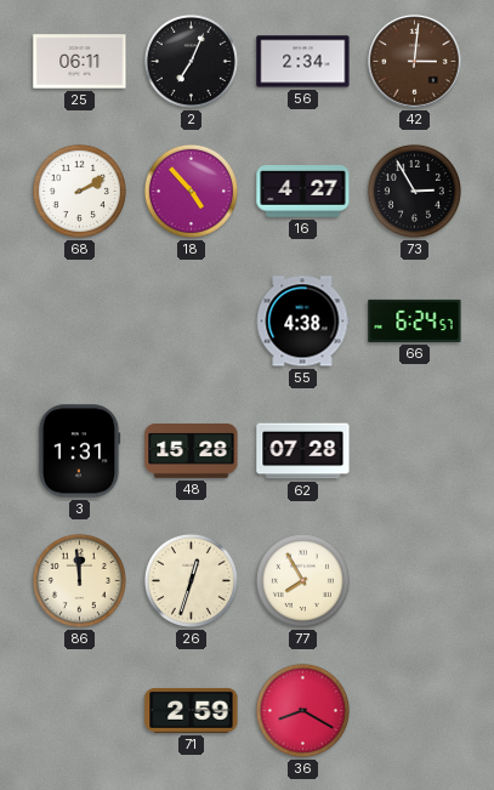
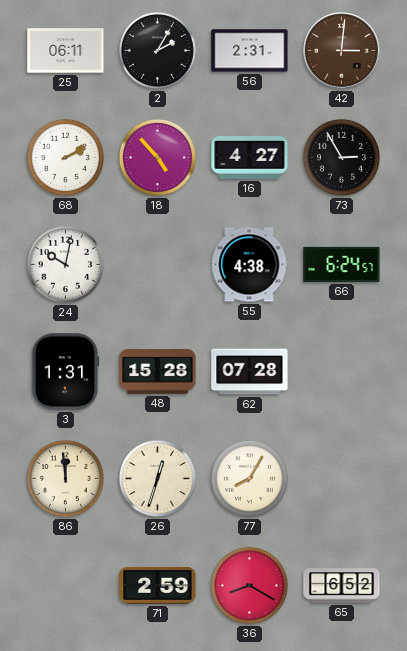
2: 7:04 -> 2:05
56: 2:34 -> 2:31
24: none -> 10:02
77: 7:55 -> 8:05
65: none -> 6:52
